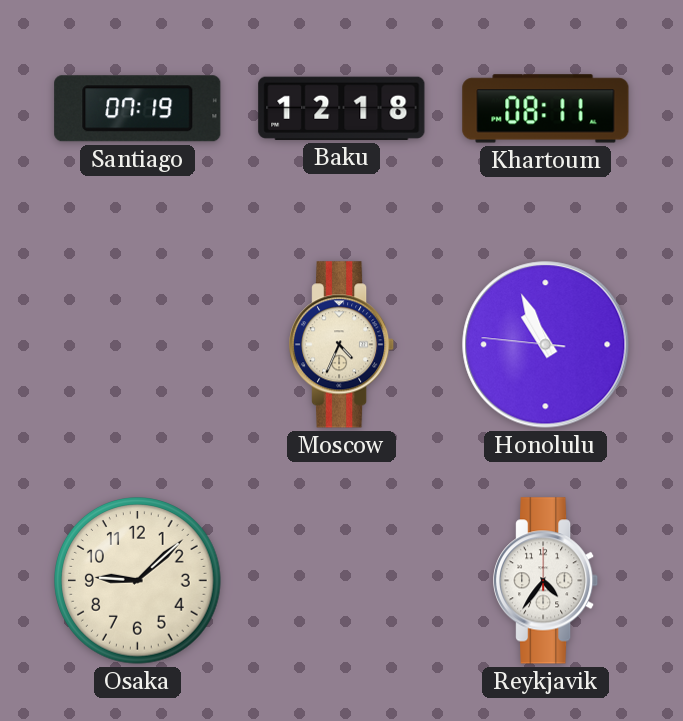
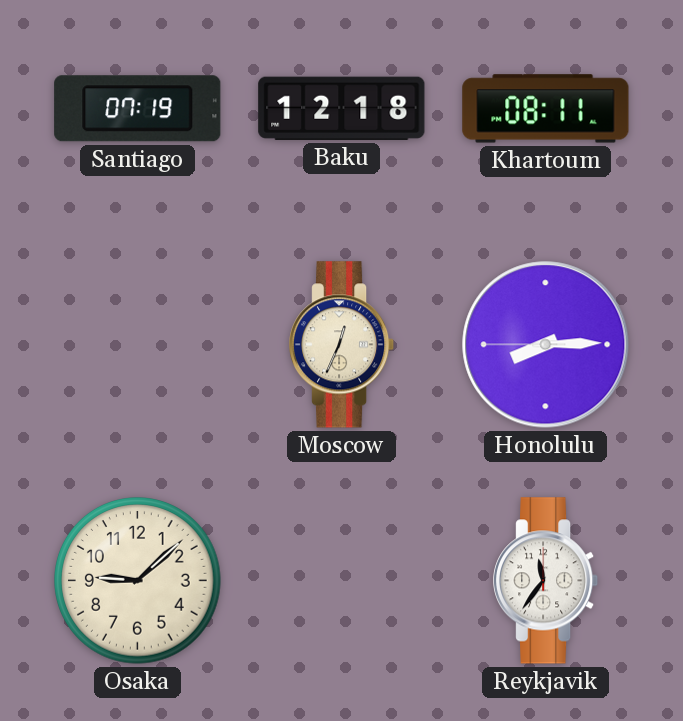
Moscow: 4:34 -> 12:34
Honolulu: 10:55 -> 8:14
Reykjavik: 4:36 -> 11:36
